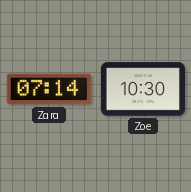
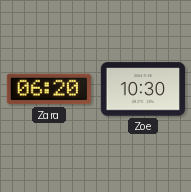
Zara: 07:14 -> 06:20
